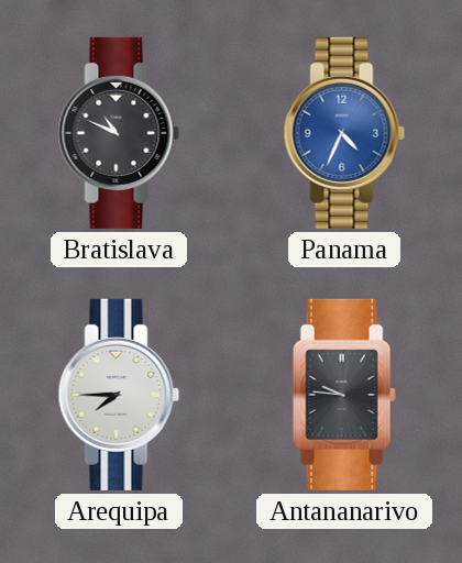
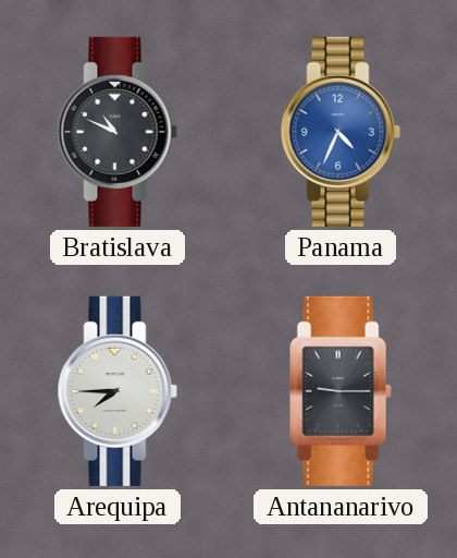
Antananarivo: 9:46 -> 9:15
